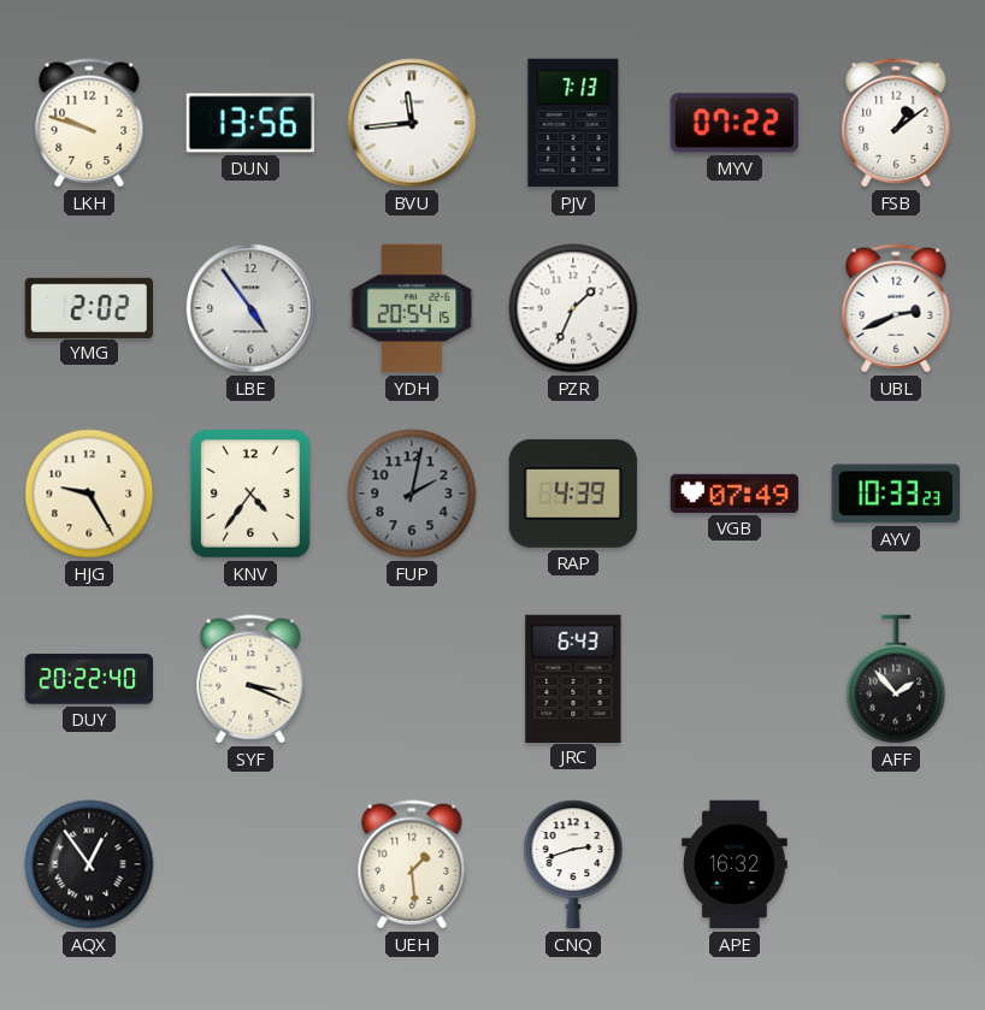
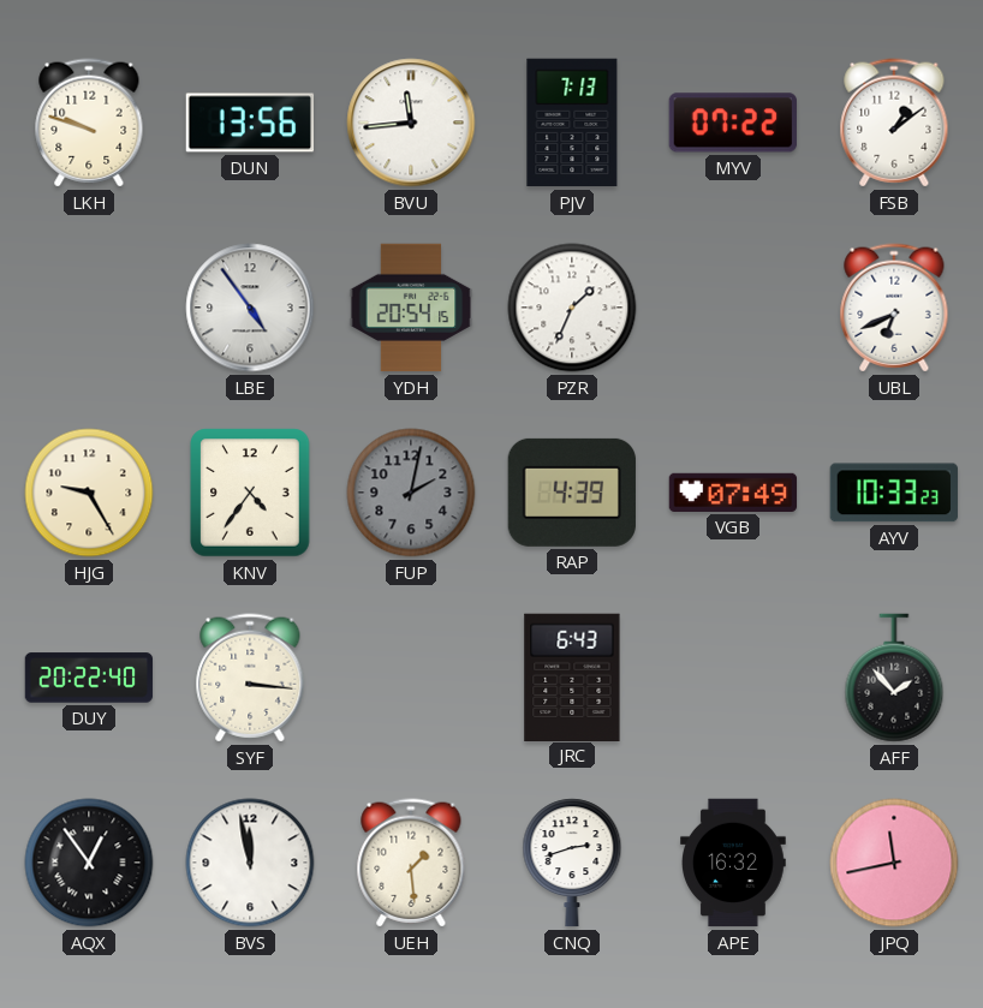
YMG: 2:02 -> none
UBL: 2:41 -> 6:41
SYF: 3:19 -> 3:16
BVS: none -> 11:58
JPQ: none -> 11:43
